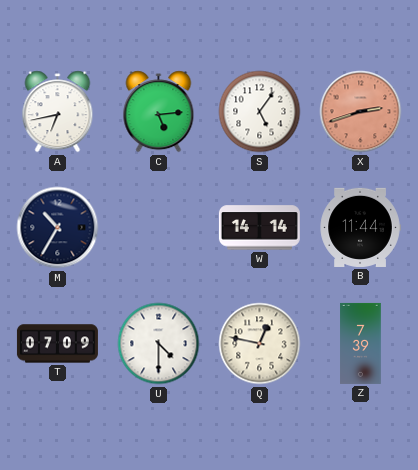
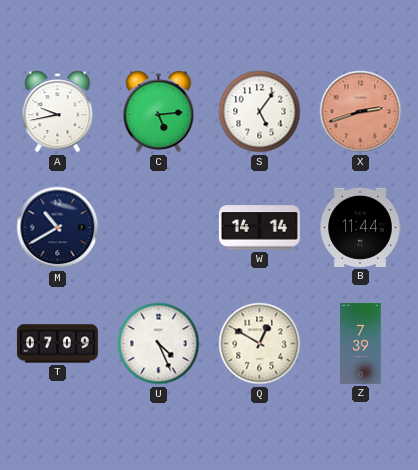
A: 6:43 -> 9:43
M: 10:35 -> 10:40
U: 4:30 -> 4:26
Q: 12:47 -> 12:50
